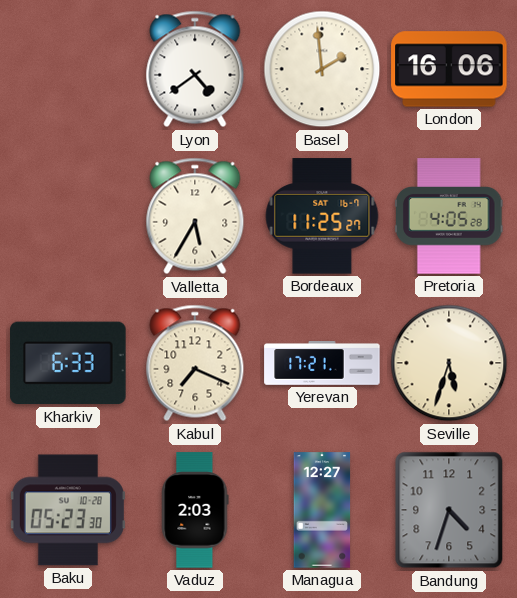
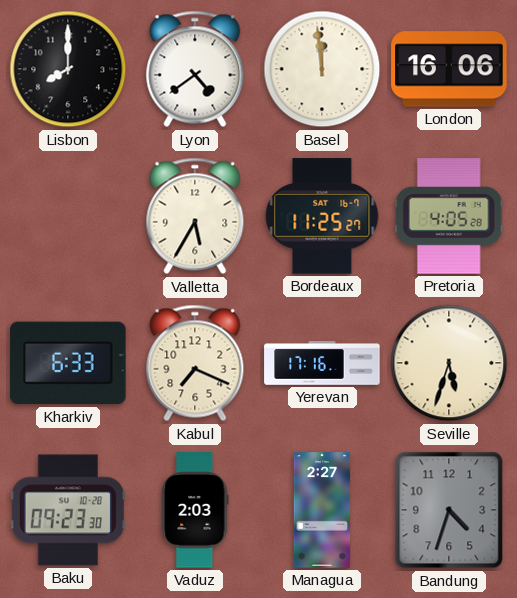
Lisbon: none -> 8:00
Basel: 1:59 -> 11:59
Yerevan: 17:21 -> 17:16
Baku: 05:23 -> 09:23
Managua: 12:27 -> 2:27
